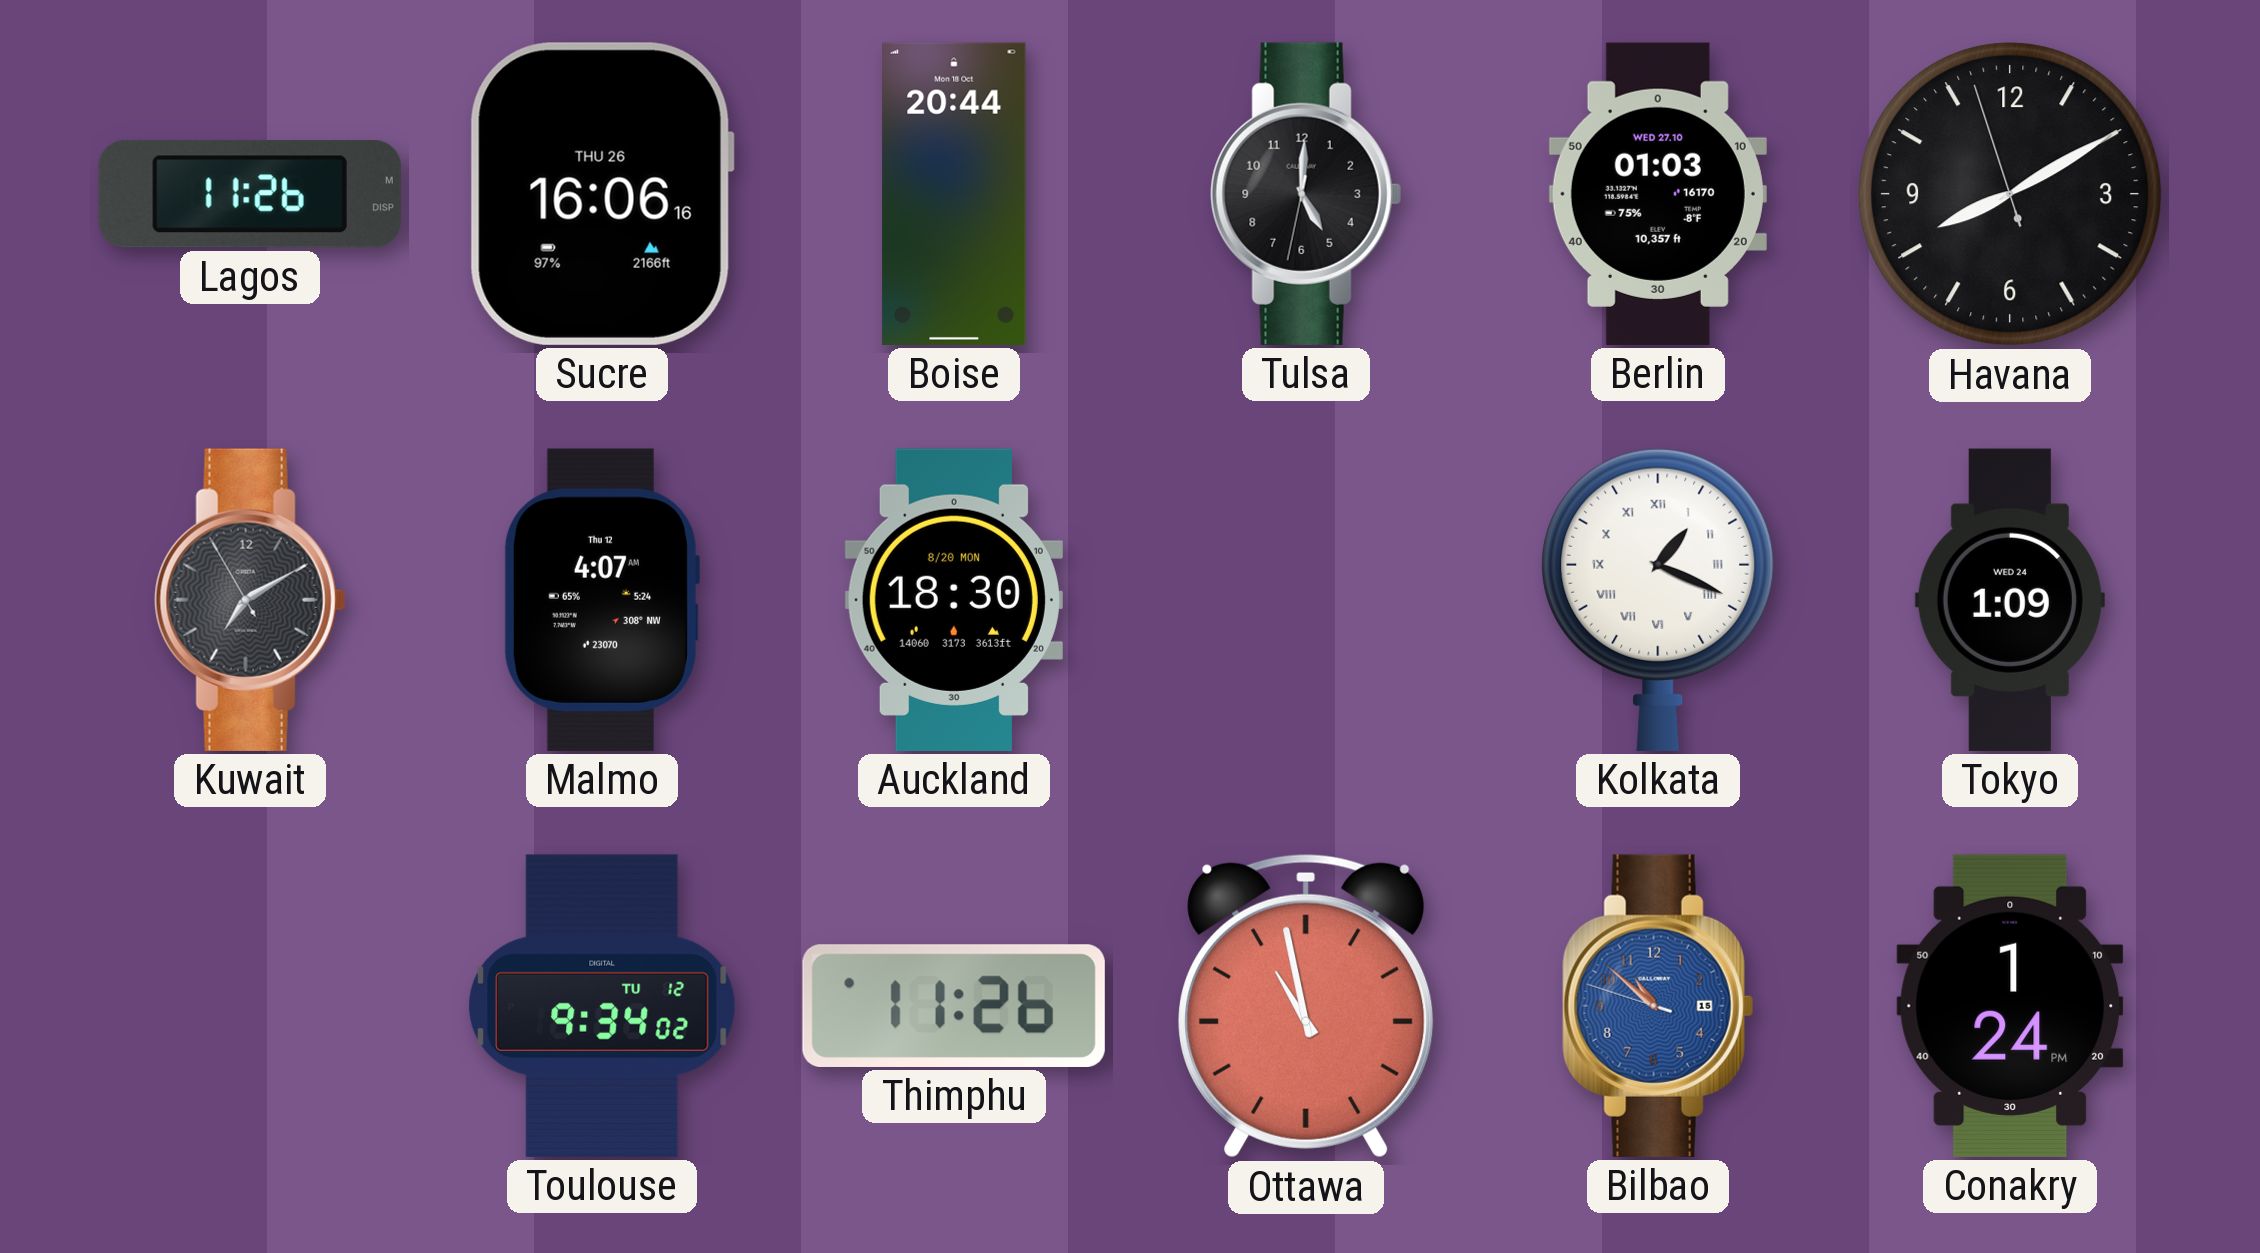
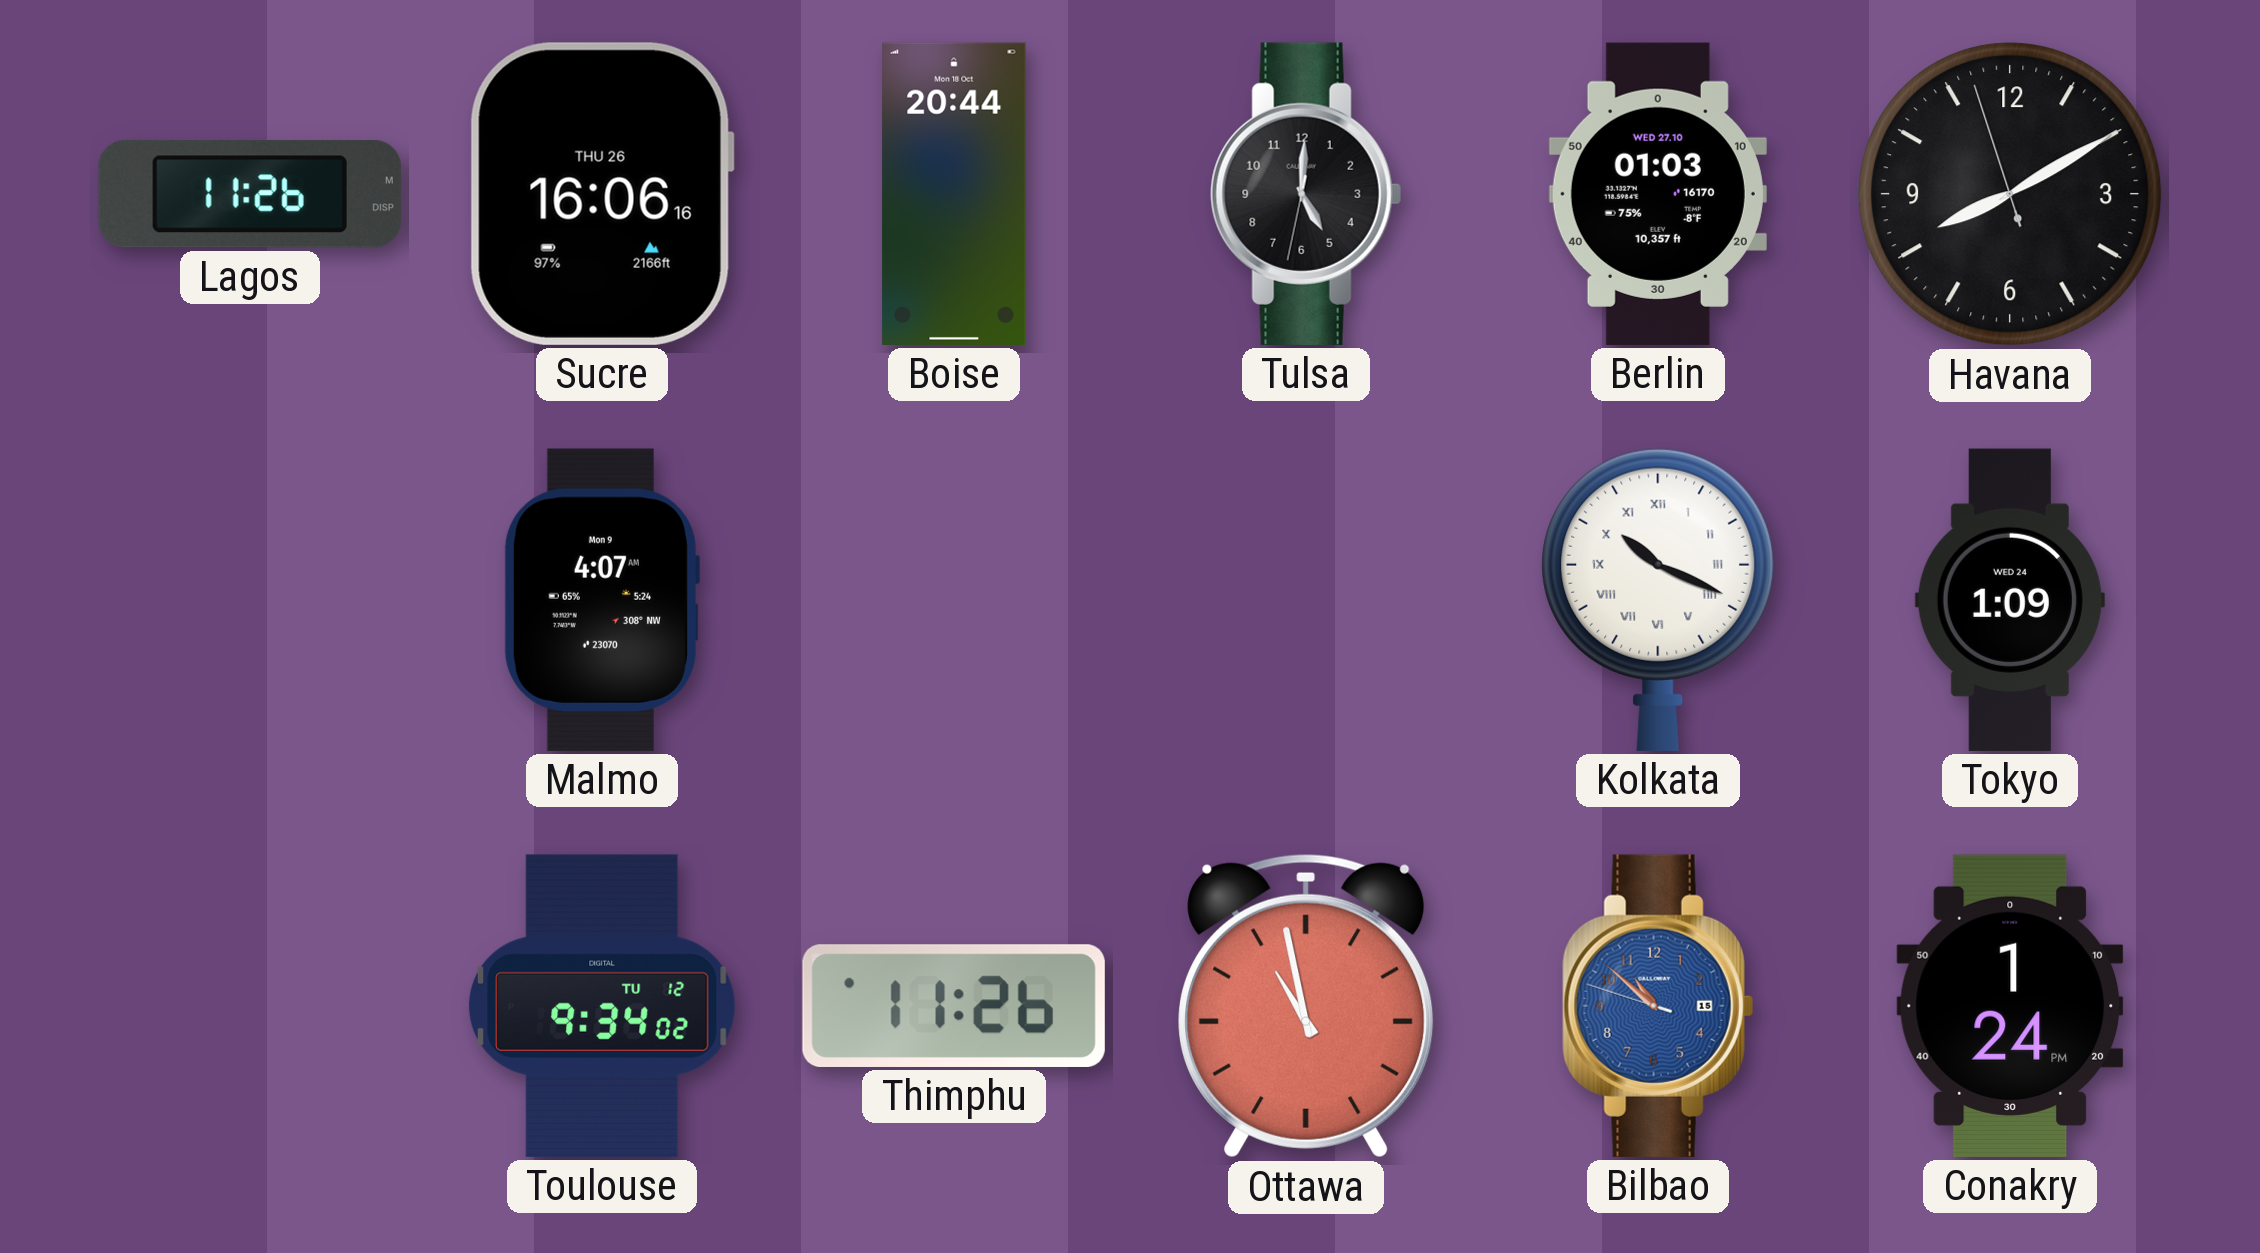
Kuwait: 7:09 -> none
Malmo date: Thu 12 -> Mon 9
Auckland: 18:30 -> none
Kolkata: 1:19 -> 10:19
